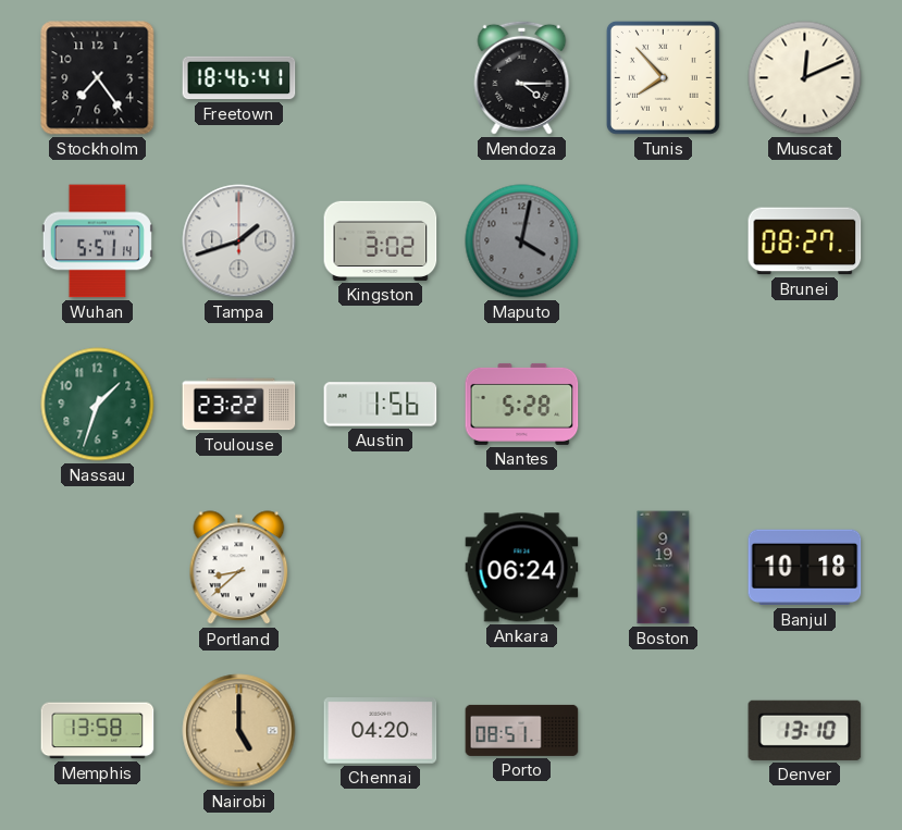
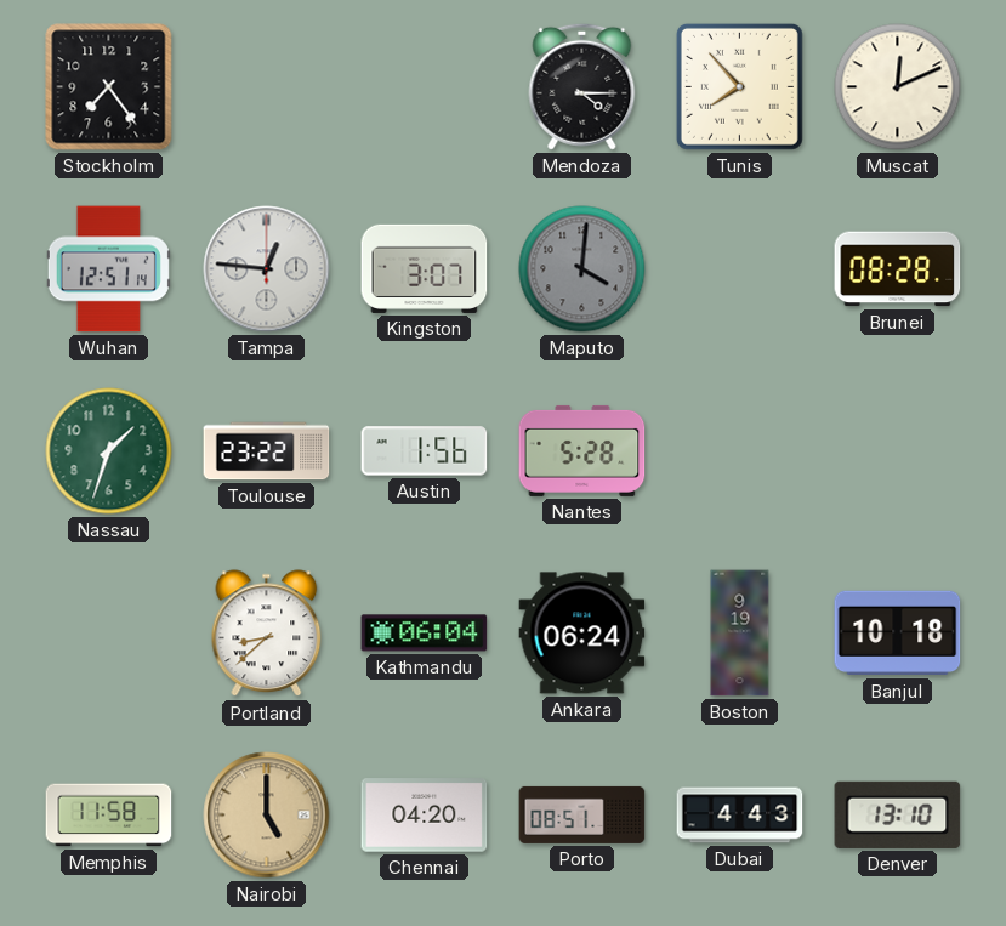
Freetown: 18:46 -> none
Wuhan: 5:51 -> 12:51
Tampa: 1:42 -> 12:46
Kingston: 3:02 -> 3:07
Maputo: 4:02 -> 4:01
Brunei: 08:27 -> 08:28
Kathmandu: none -> 06:04
Memphis: 13:58 -> 11:58
Dubai: none -> 4:43
